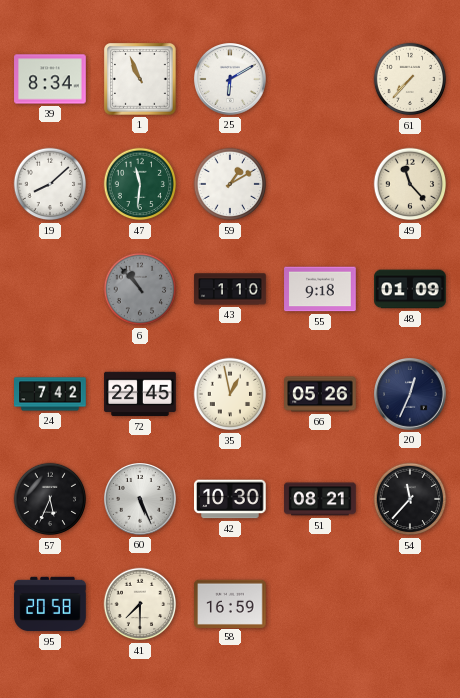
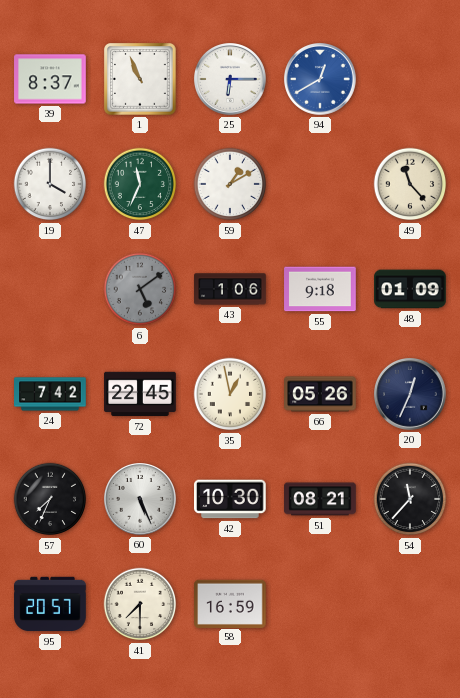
39: 8:34 -> 8:37
25: 6:10 -> 6:15
94: none -> 12:40
61: 7:37 -> none
19: 8:08 -> 4:00
47: 11:31 -> 11:34
6: 10:53 -> 5:09
43: 1:10 -> 1:06
57: 5:34 -> 7:34
95: 20:58 -> 20:57
